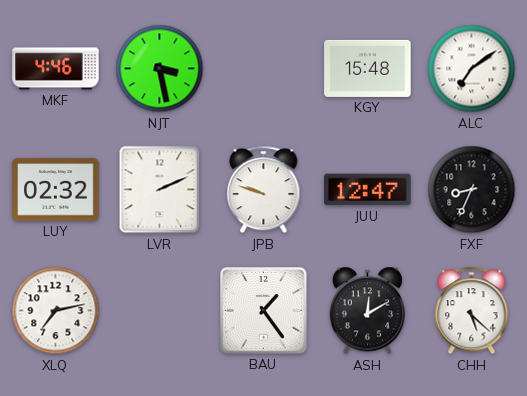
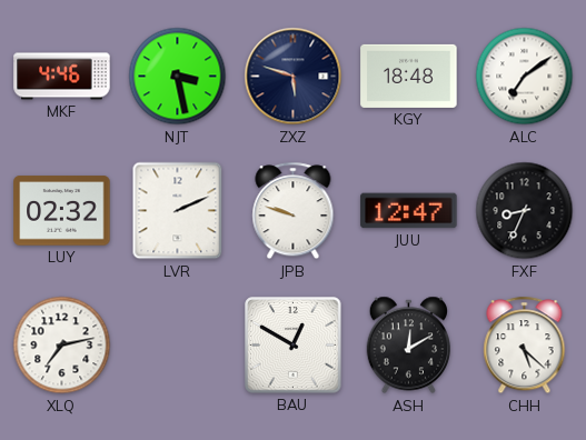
ZXZ: none -> 5:48
KGY: 15:48 -> 18:48
BAU: 1:24 -> 12:50
